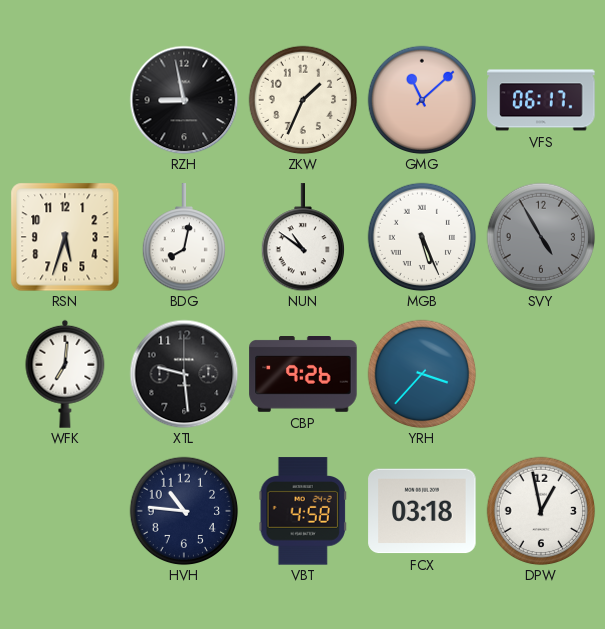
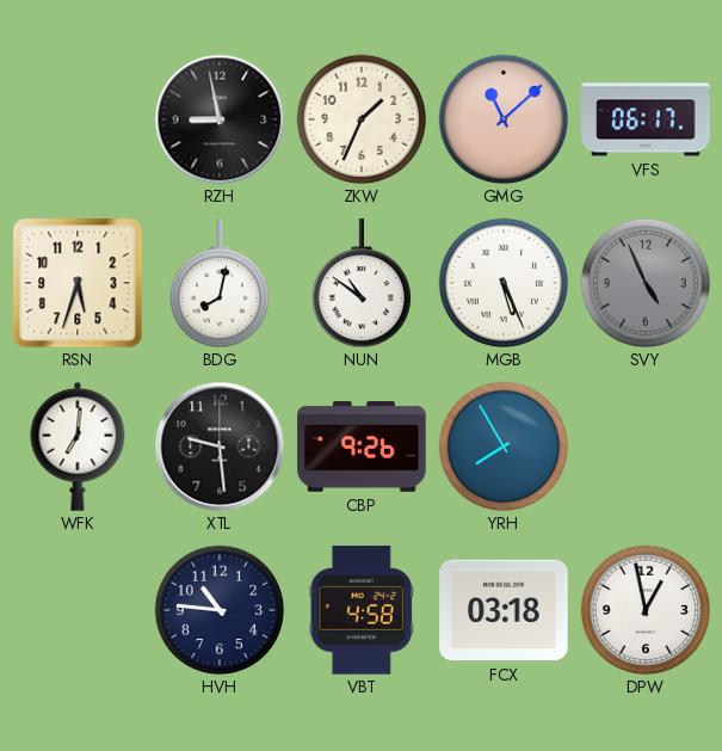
SVY: 4:55 -> 4:56
YRH: 3:37 -> 7:55
